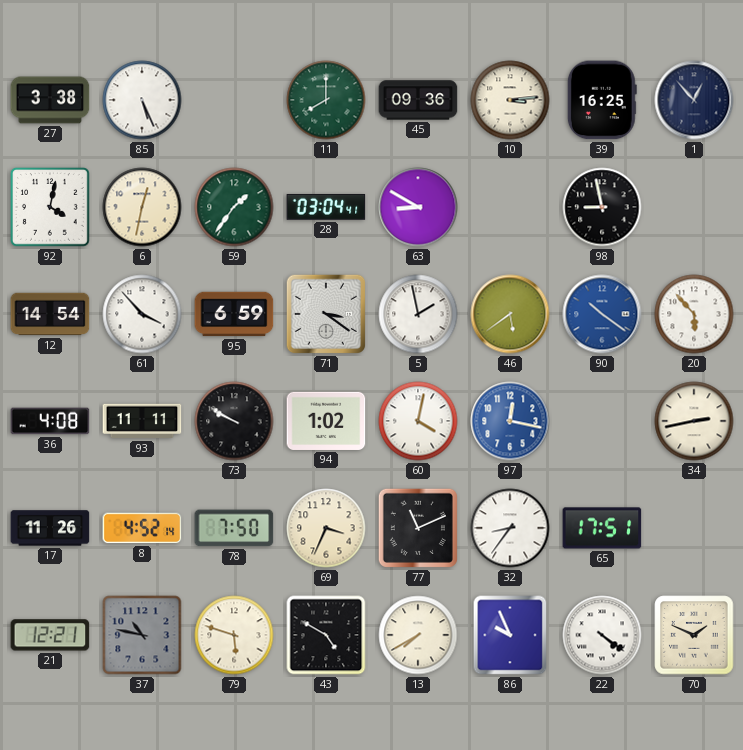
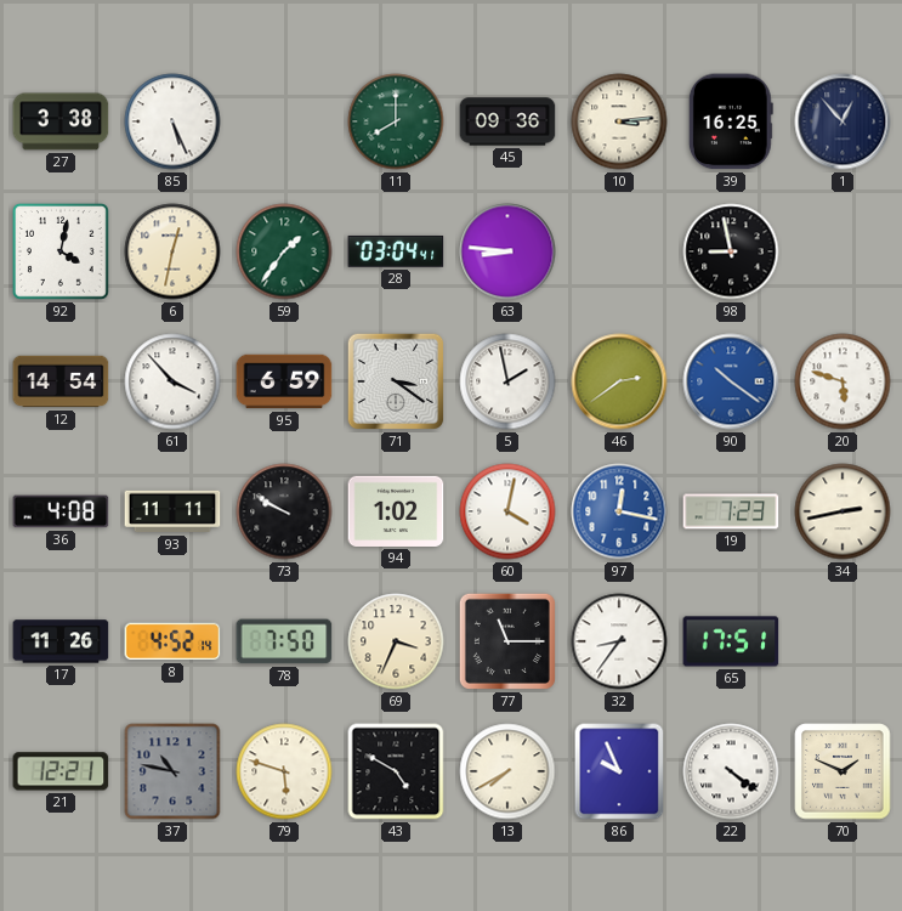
63: 8:50 -> 8:46
46: 5:39 -> 2:39
20: 5:53 -> 5:48
19: none -> 7:23
77: 11:11 -> 11:15
